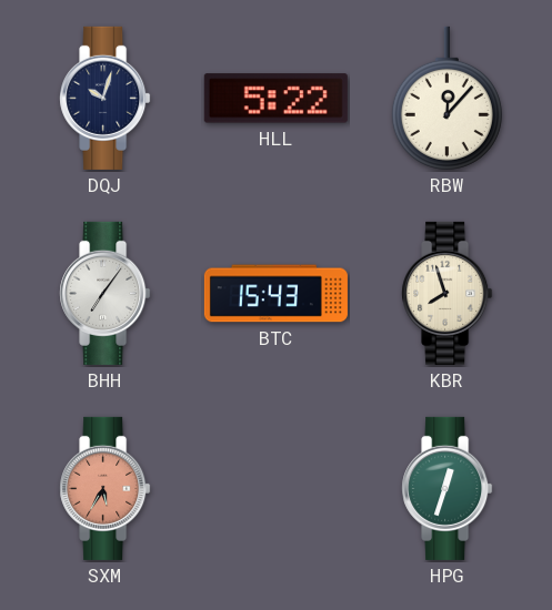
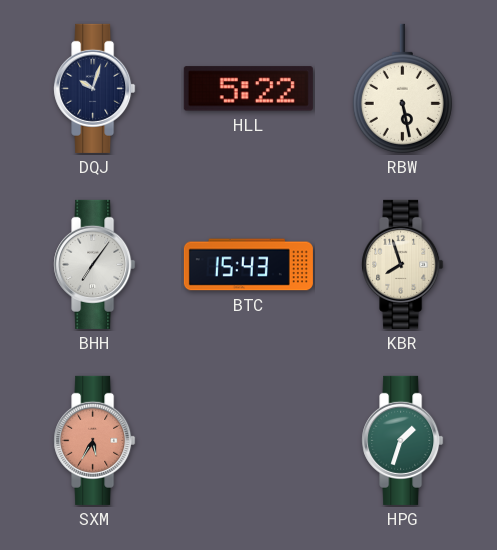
RBW: 12:07 -> 5:28
HPG: 12:33 -> 1:33
